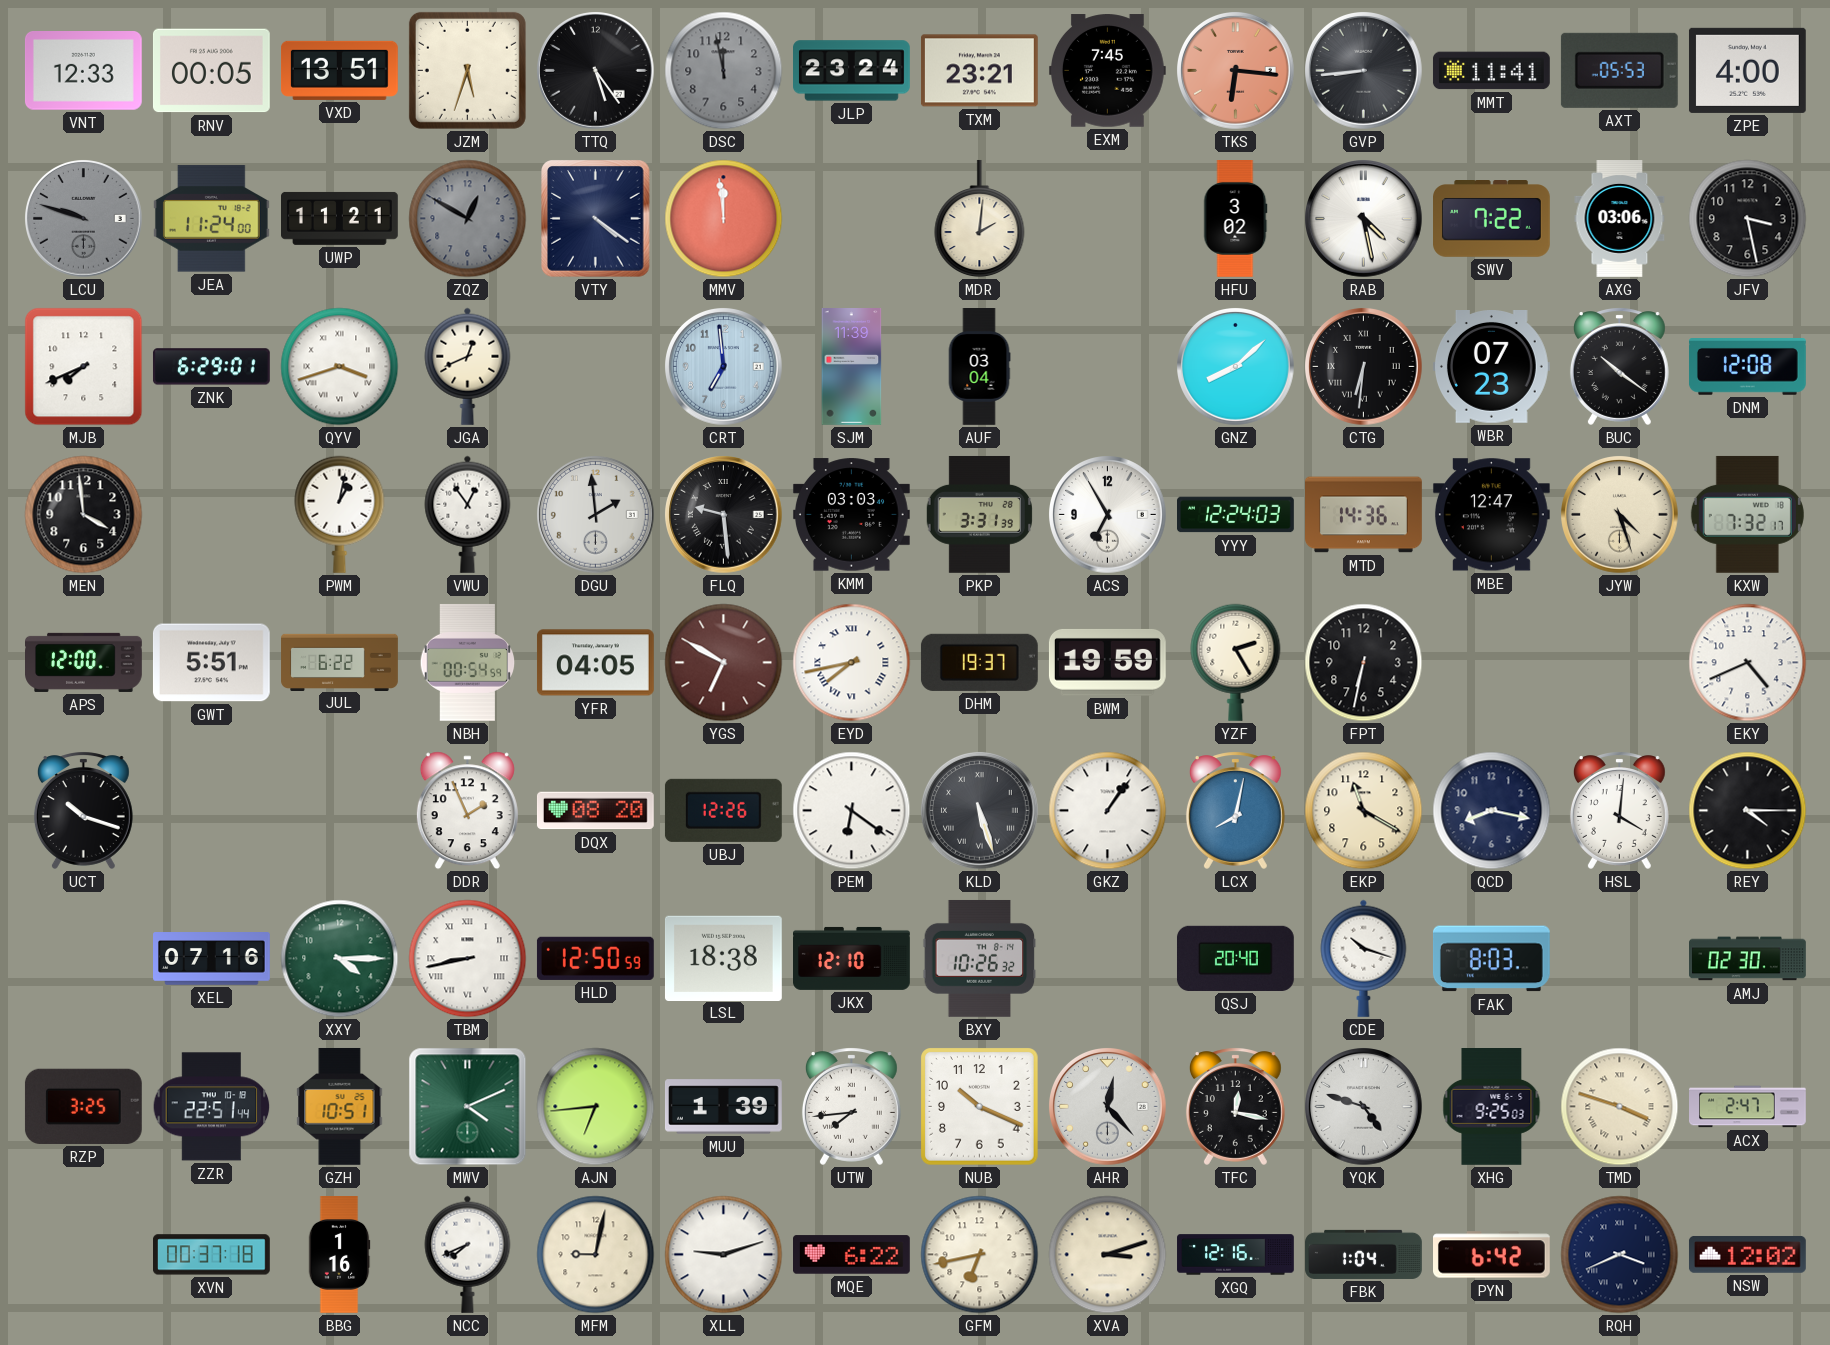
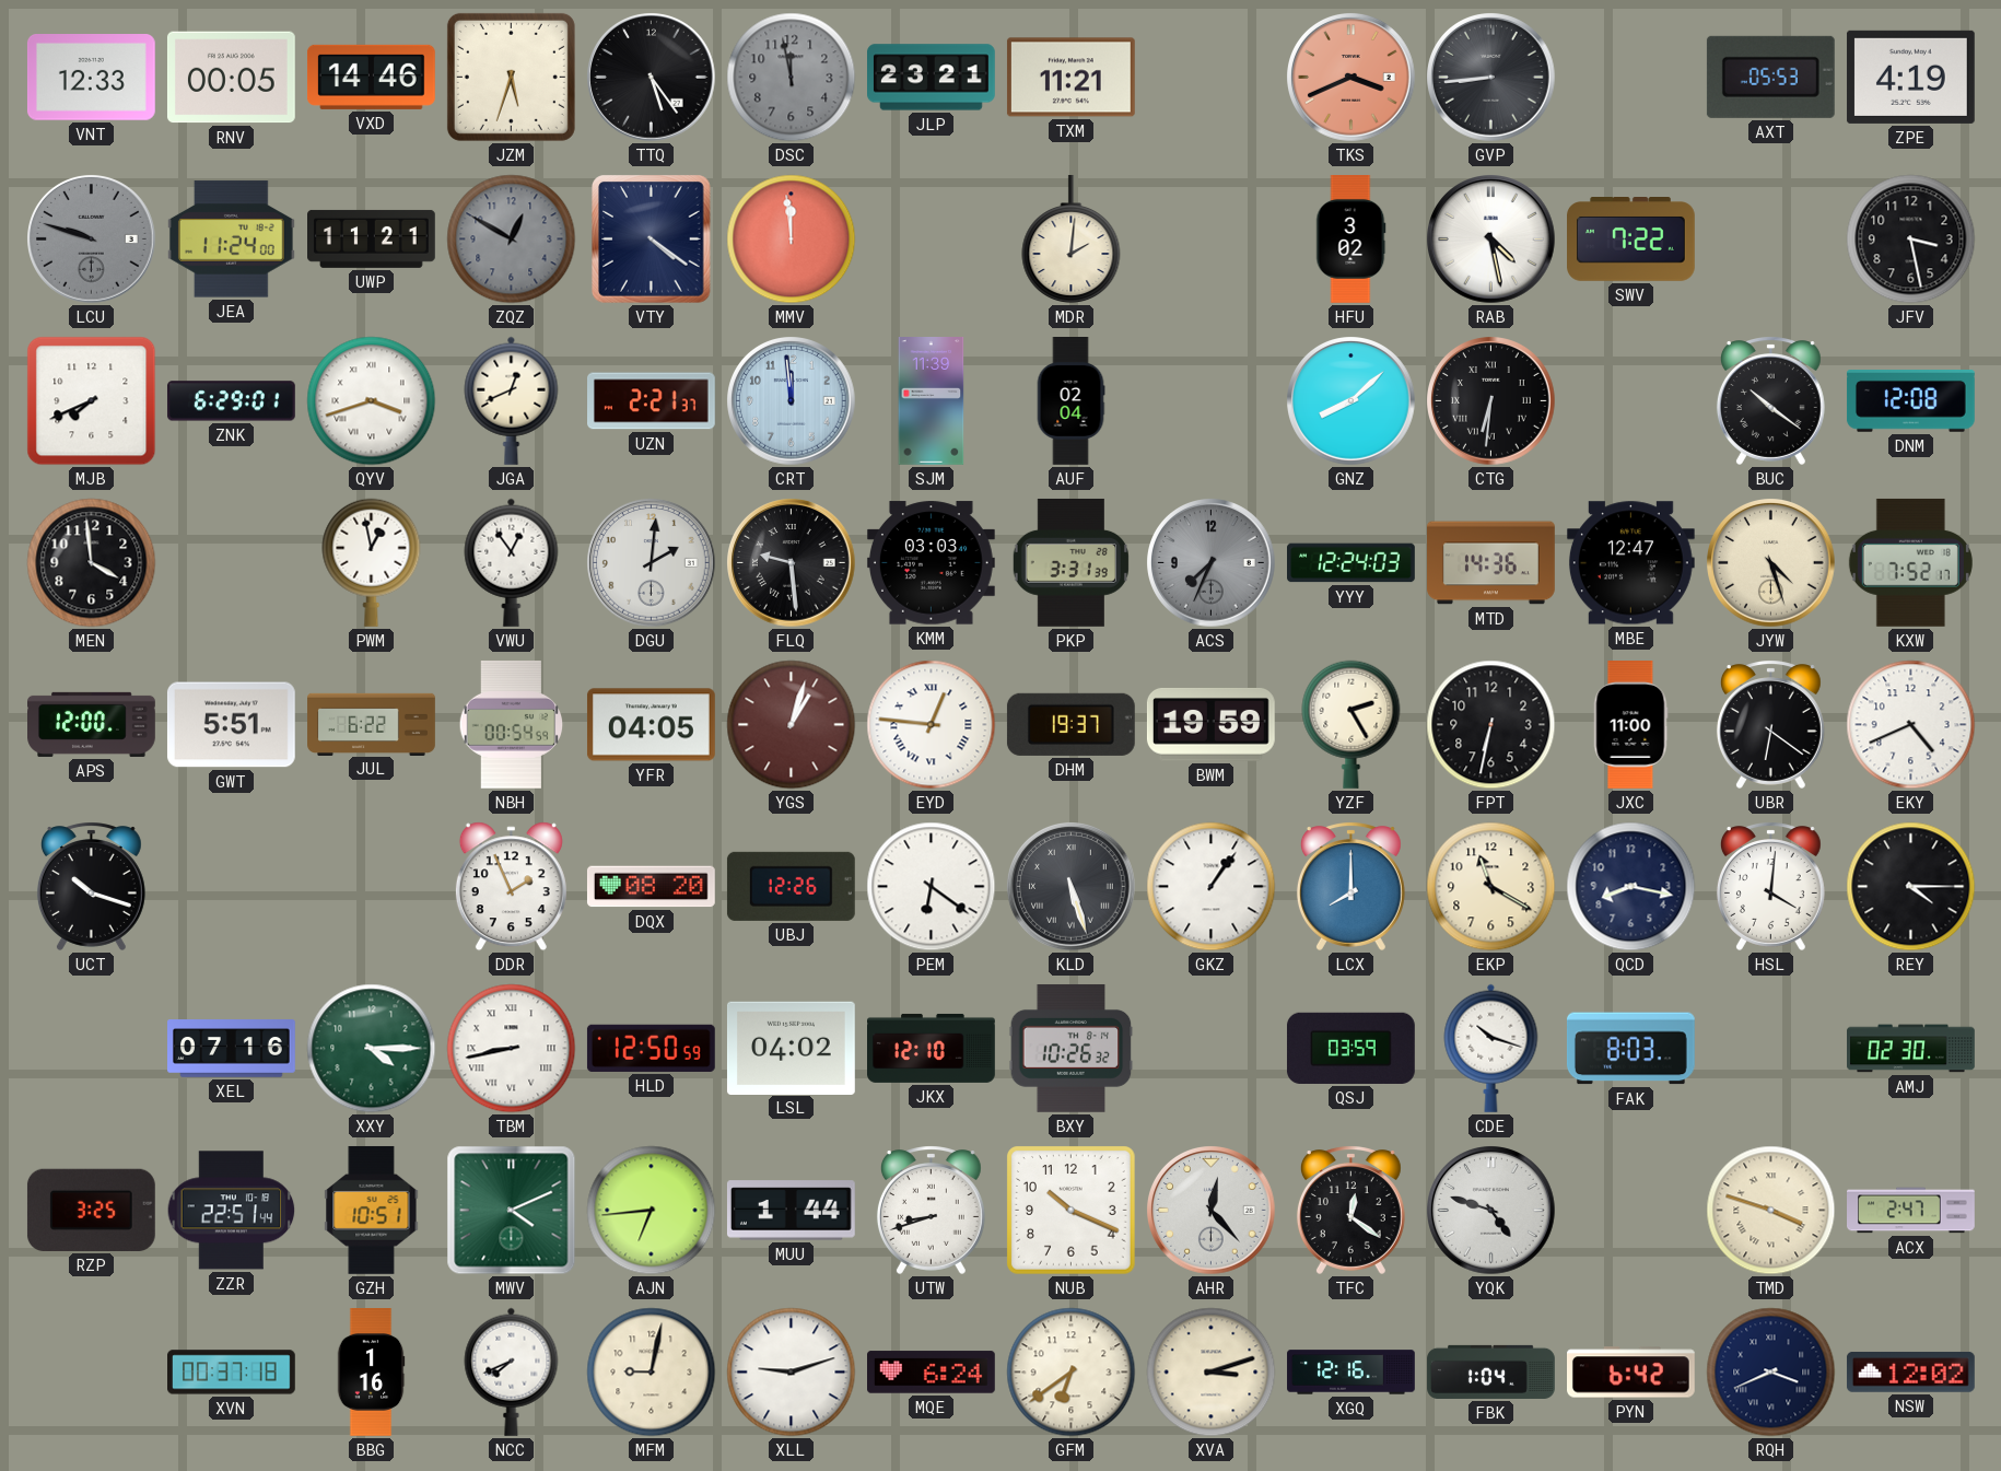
VXD: 13:51 -> 14:46
JLP: 23:24 -> 23:21
TXM: 23:21 -> 11:21
EXM: 7:45 -> none
TKS: 6:16 -> 3:41
MMT: 11:41 -> none
ZPE: 4:00 -> 4:19
AXG: 03:06 -> none
UZN: none -> 2:21
CRT: 6:59 -> 11:59
AUF: 03:04 -> 02:04
WBR: 07:23 -> none
PWM: 1:02 -> 12:58
DGU: 1:59 -> 2:01
ACS: 6:55 -> 7:34
ACS dial: white -> grey
KXW: 7:32 -> 7:52
YGS: 6:50 -> 1:03
EYD: 7:43 -> 12:46
JXC: none -> 11:00
UBR: none -> 6:21
LCX: 8:02 -> 8:00
LSL: 18:38 -> 04:02
QSJ: 20:40 -> 03:59
MUU: 1:39 -> 1:44
UTW: 7:44 -> 8:42
TFC: 12:17 -> 12:21
XHG: 9:25 -> none
MQE: 6:22 -> 6:24
GFM: 6:43 -> 6:39
